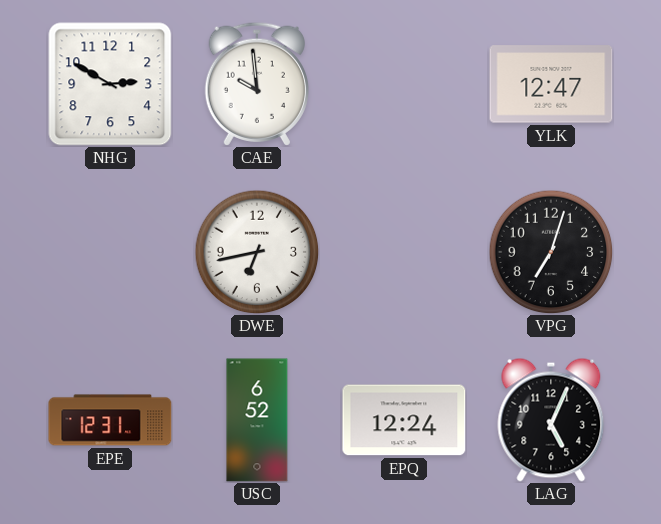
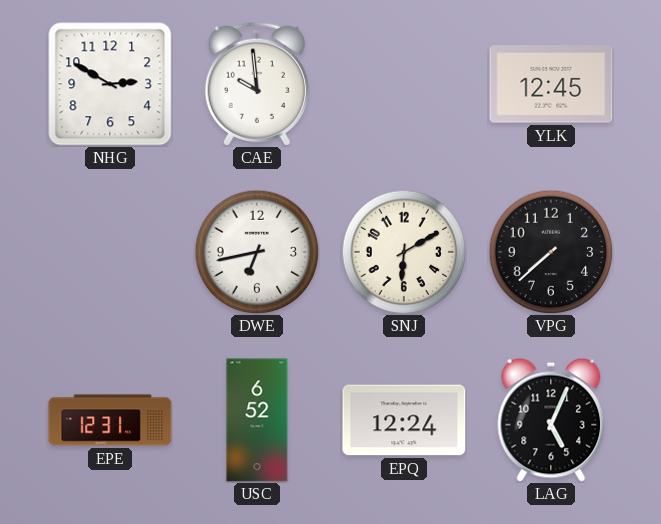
YLK: 12:47 -> 12:45
SNJ: none -> 6:10
VPG: 7:03 -> 7:38
